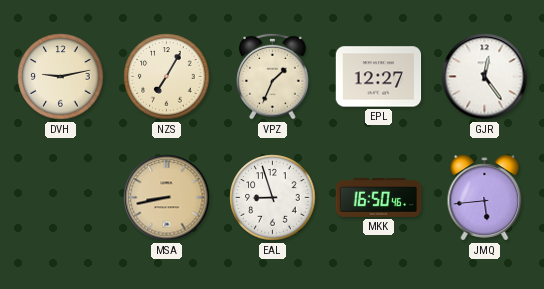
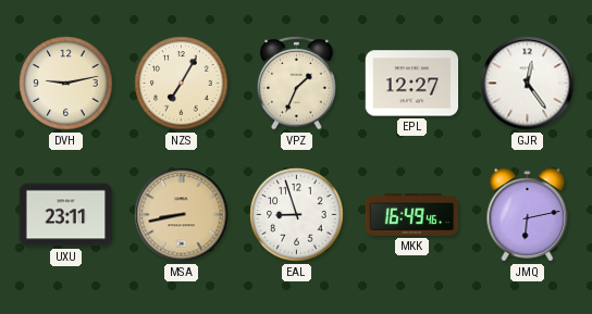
UXU: none -> 23:11
MKK: 16:50 -> 16:49
JMQ: 5:44 -> 6:13
